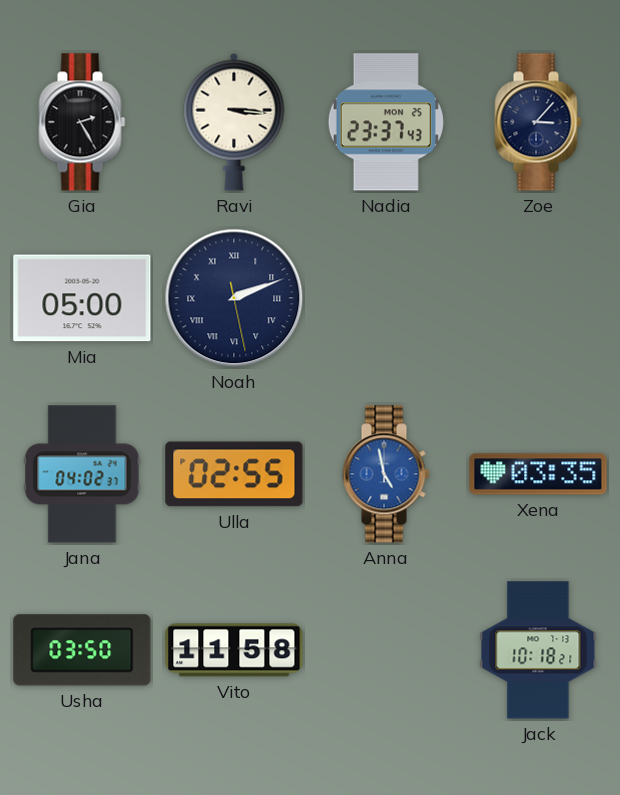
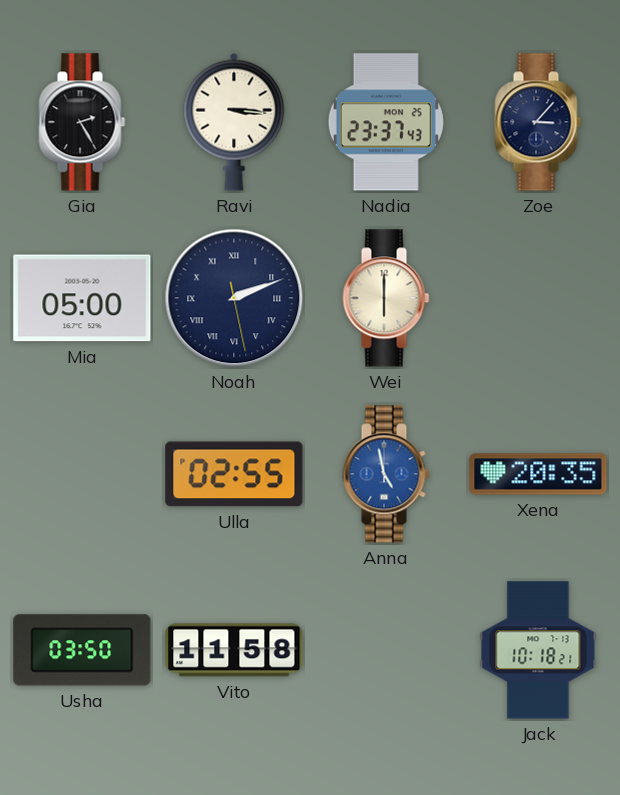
Wei: none -> 6:00
Jana: 04:02 -> none
Xena: 03:35 -> 20:35
